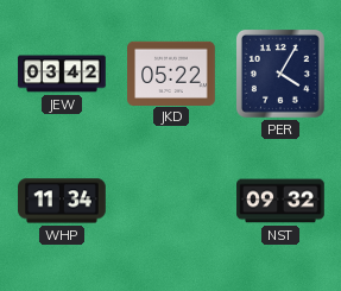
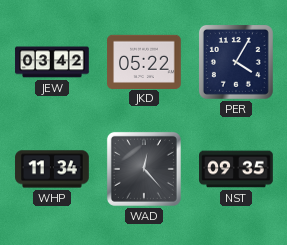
WAD: none -> 12:23
NST: 09:32 -> 09:35
